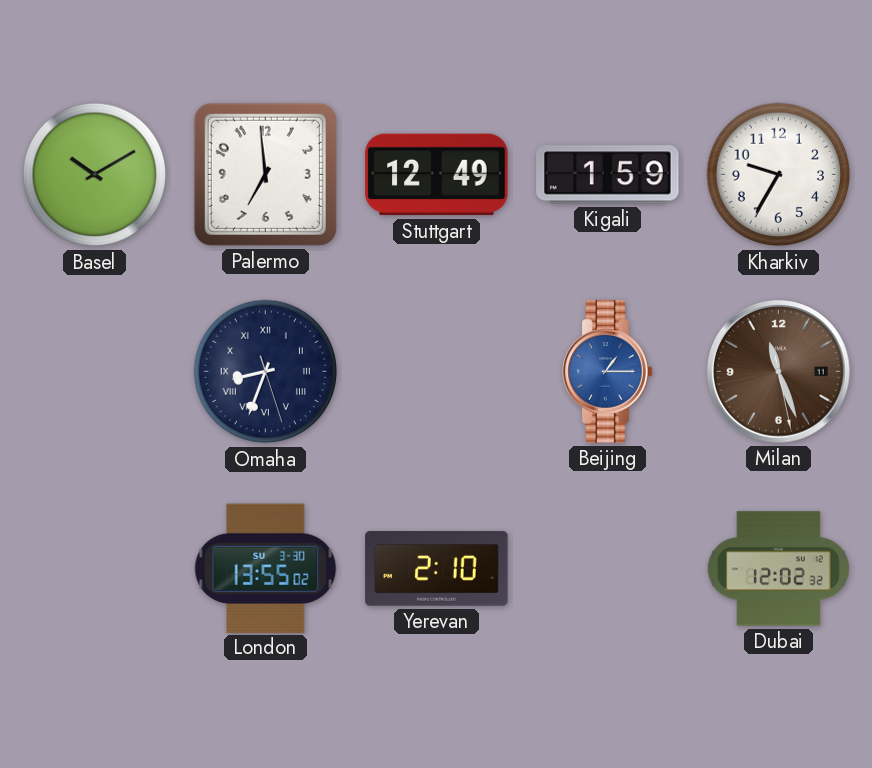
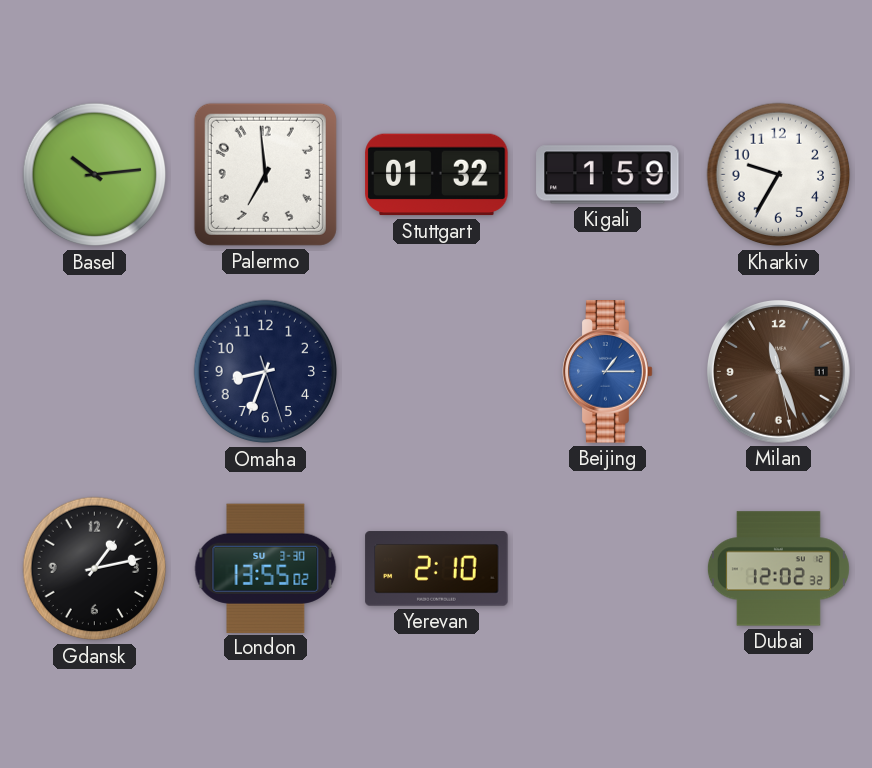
Basel: 10:10 -> 10:14
Stuttgart: 12:49 -> 01:32
Omaha numerals: Roman -> Arabic
Gdansk: none -> 1:13
